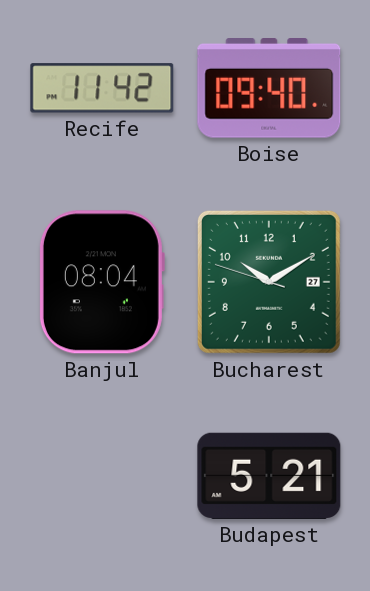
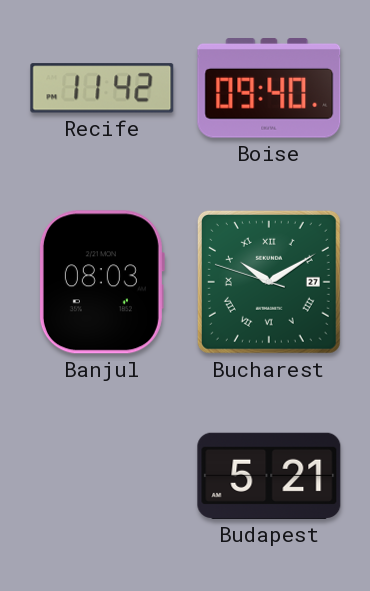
Banjul: 08:04 -> 08:03
Bucharest numerals: Arabic -> Roman
